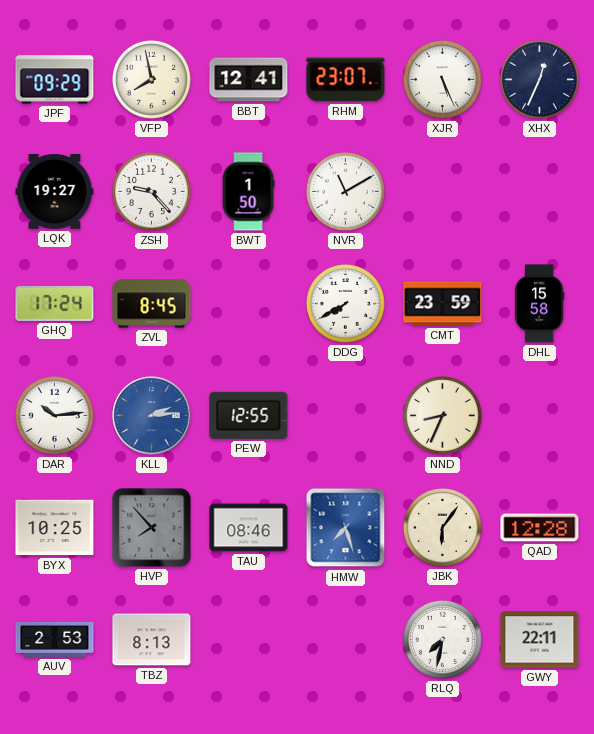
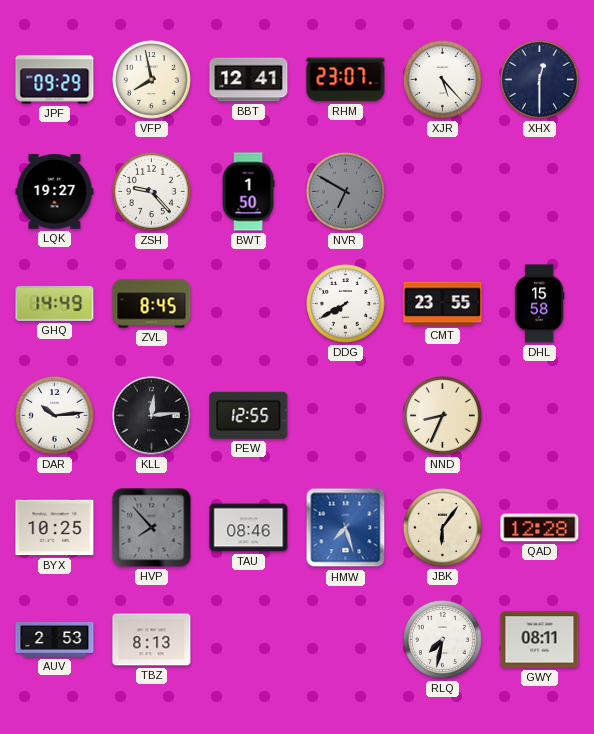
XJR: 5:26 -> 5:23
XHX: 12:34 -> 12:30
NVR: 11:10 -> 6:50
NVR dial: white -> grey
GHQ: 17:24 -> 14:49
CMT: 23:59 -> 23:55
KLL: 2:14 -> 12:14
KLL dial: blue -> black
GWY: 22:11 -> 08:11
